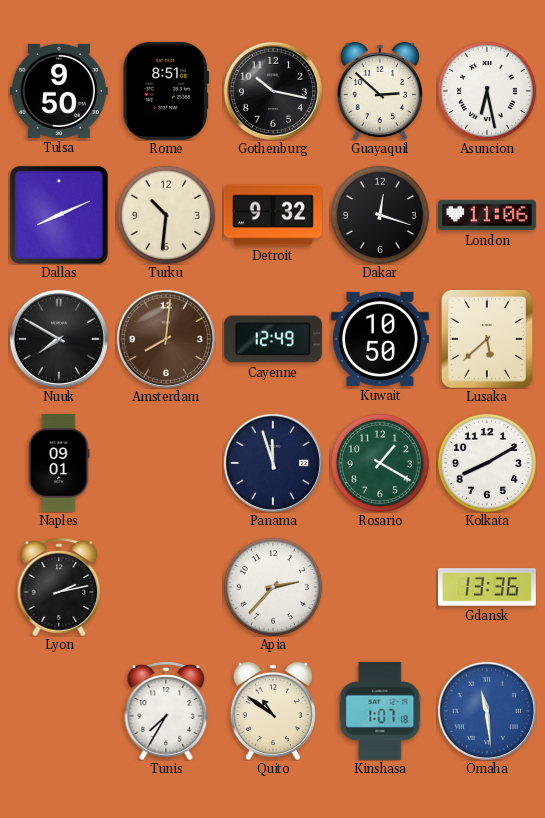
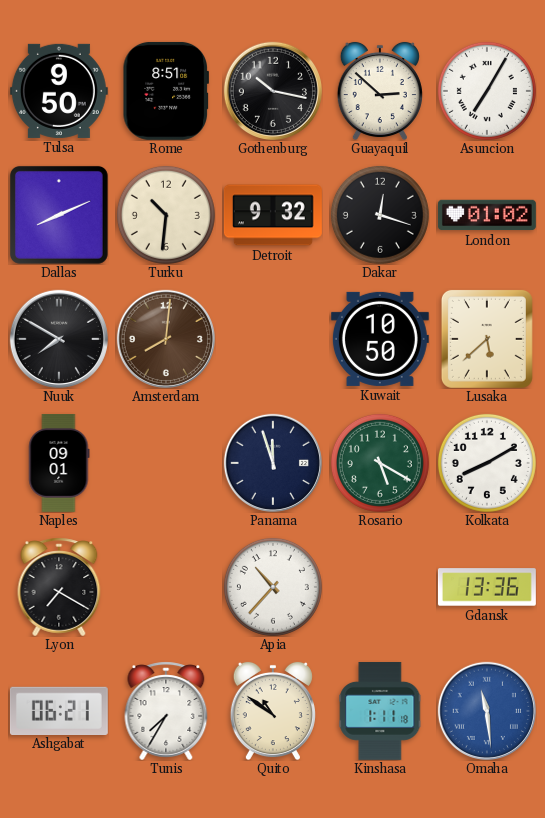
Asuncion: 6:28 -> 7:05
London: 11:06 -> 01:02
Cayenne: 12:49 -> none
Rosario: 1:20 -> 5:20
Lyon: 2:13 -> 7:20
Apia: 2:37 -> 10:37
Ashgabat: none -> 06:21
Kinshasa: 1:07 -> 1:11
